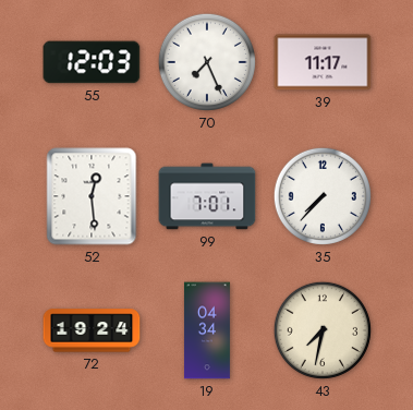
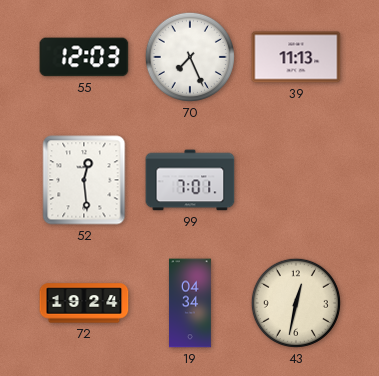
39: 11:17 -> 11:13
35: 7:37 -> none
43: 7:32 -> 12:32
